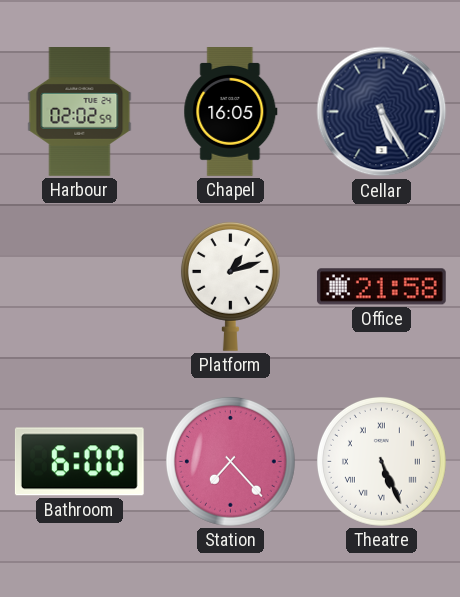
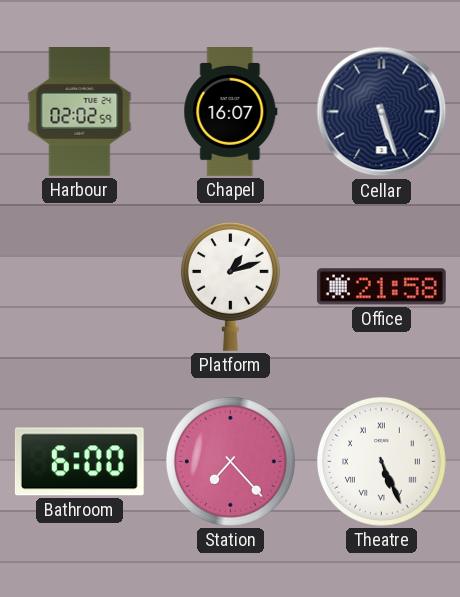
Chapel: 16:05 -> 16:07
Cellar: 5:25 -> 5:27
